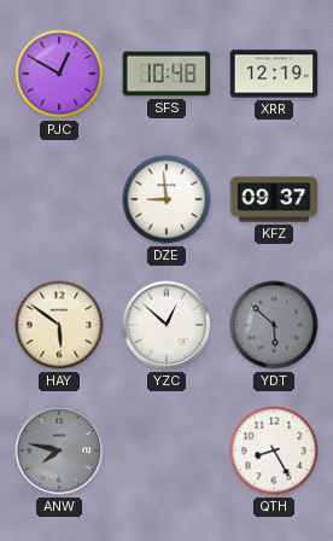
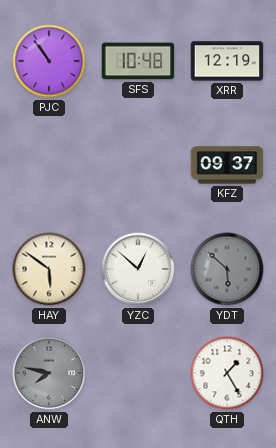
PJC: 12:50 -> 10:54
DZE: 8:59 -> none
QTH: 8:25 -> 1:25
